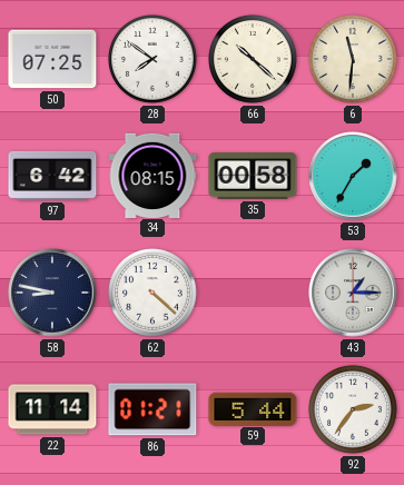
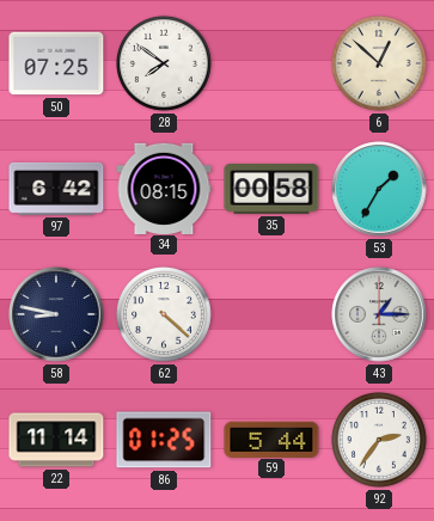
66: 10:22 -> none
6: 11:31 -> 12:52
86: 01:21 -> 01:25
